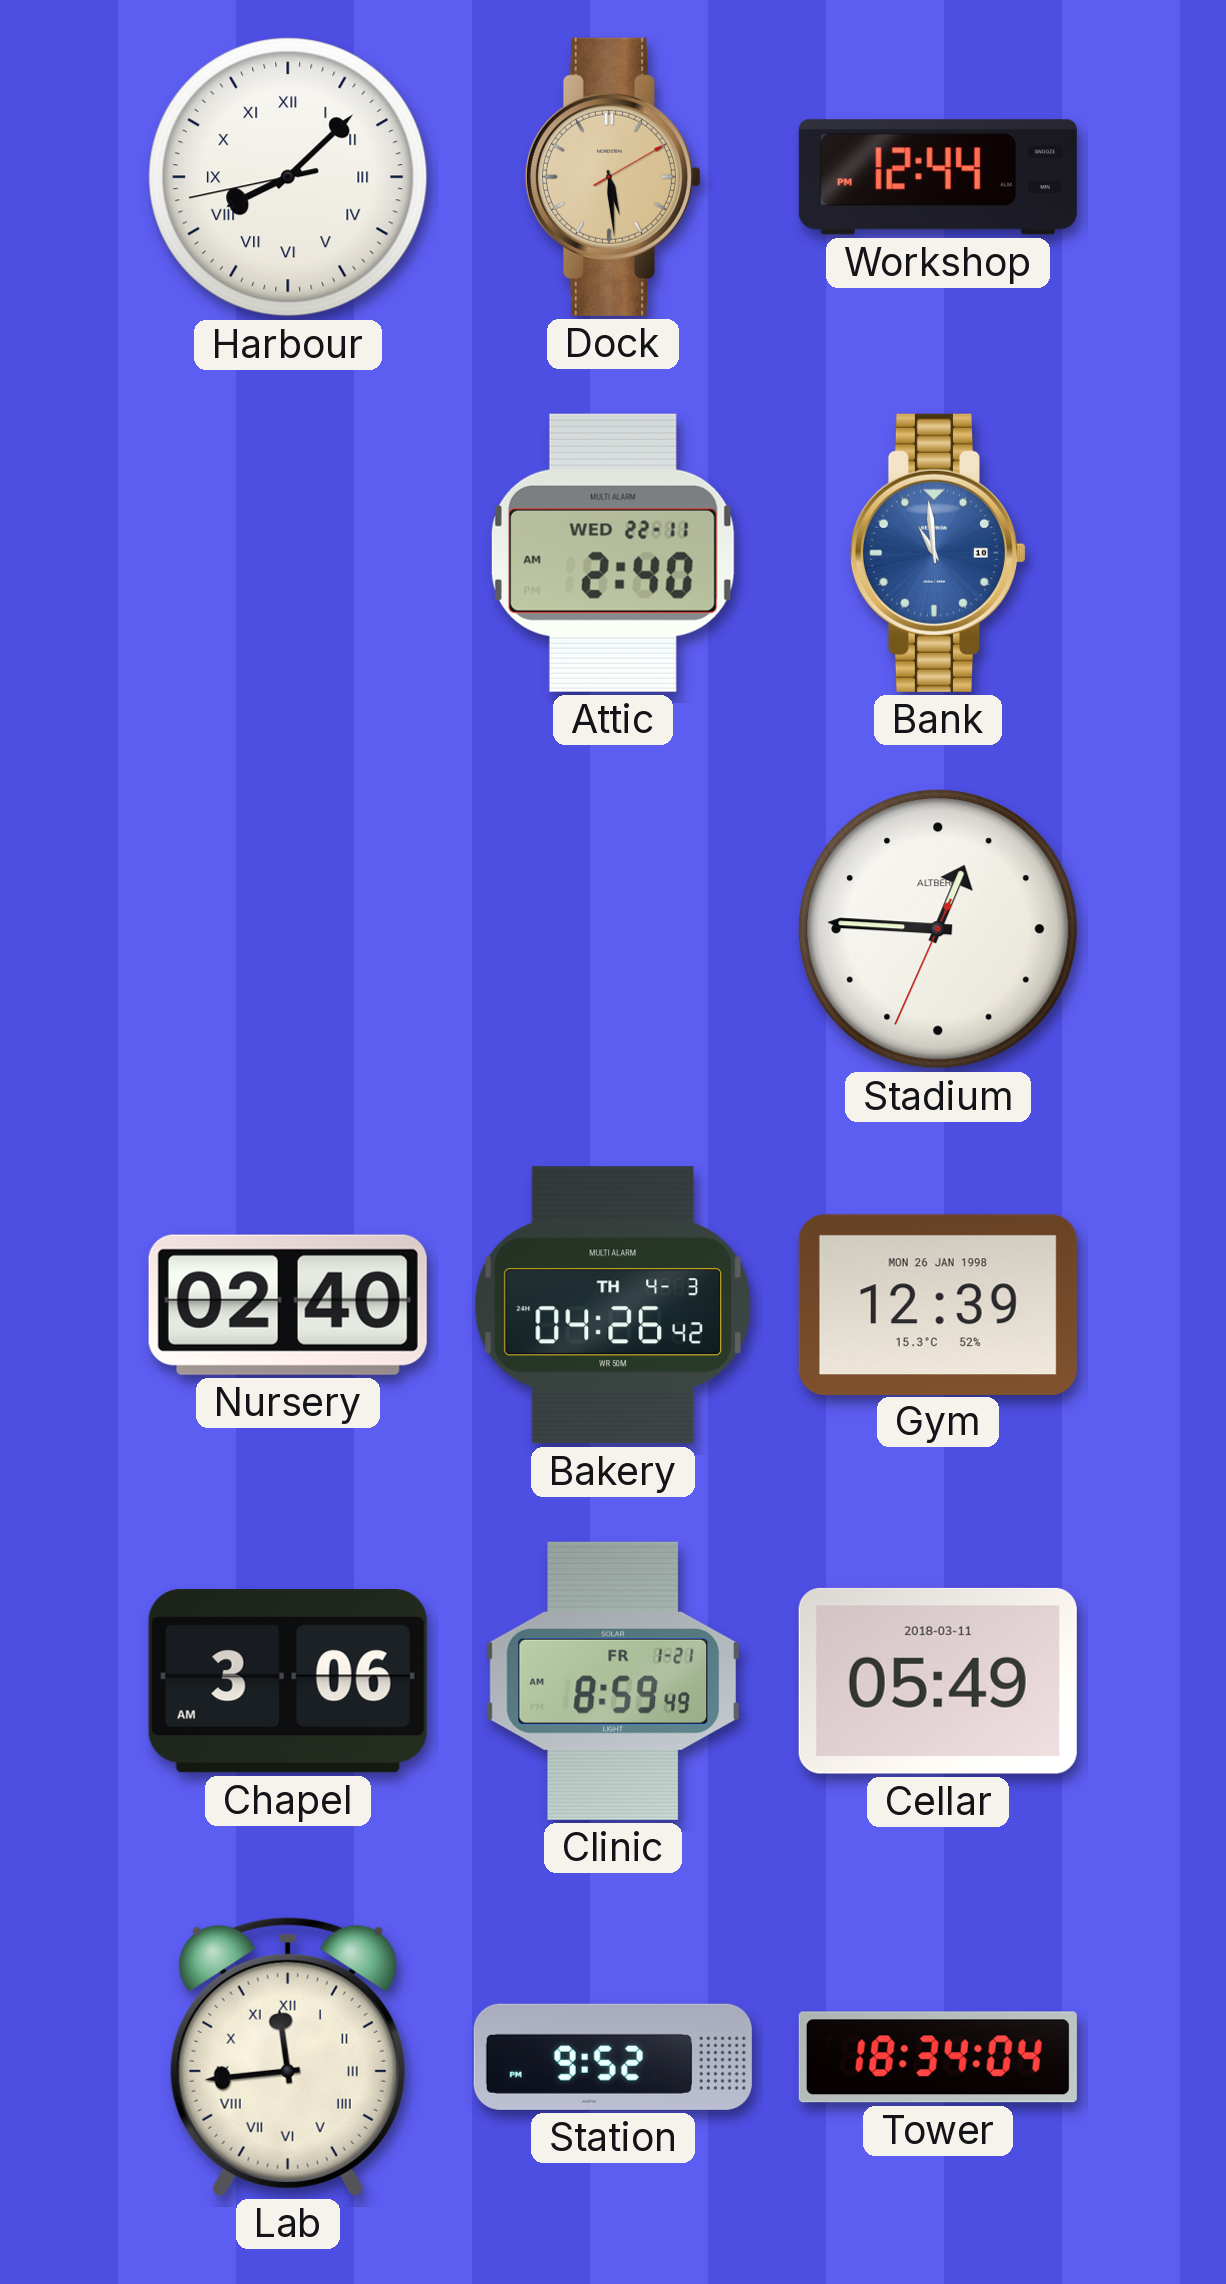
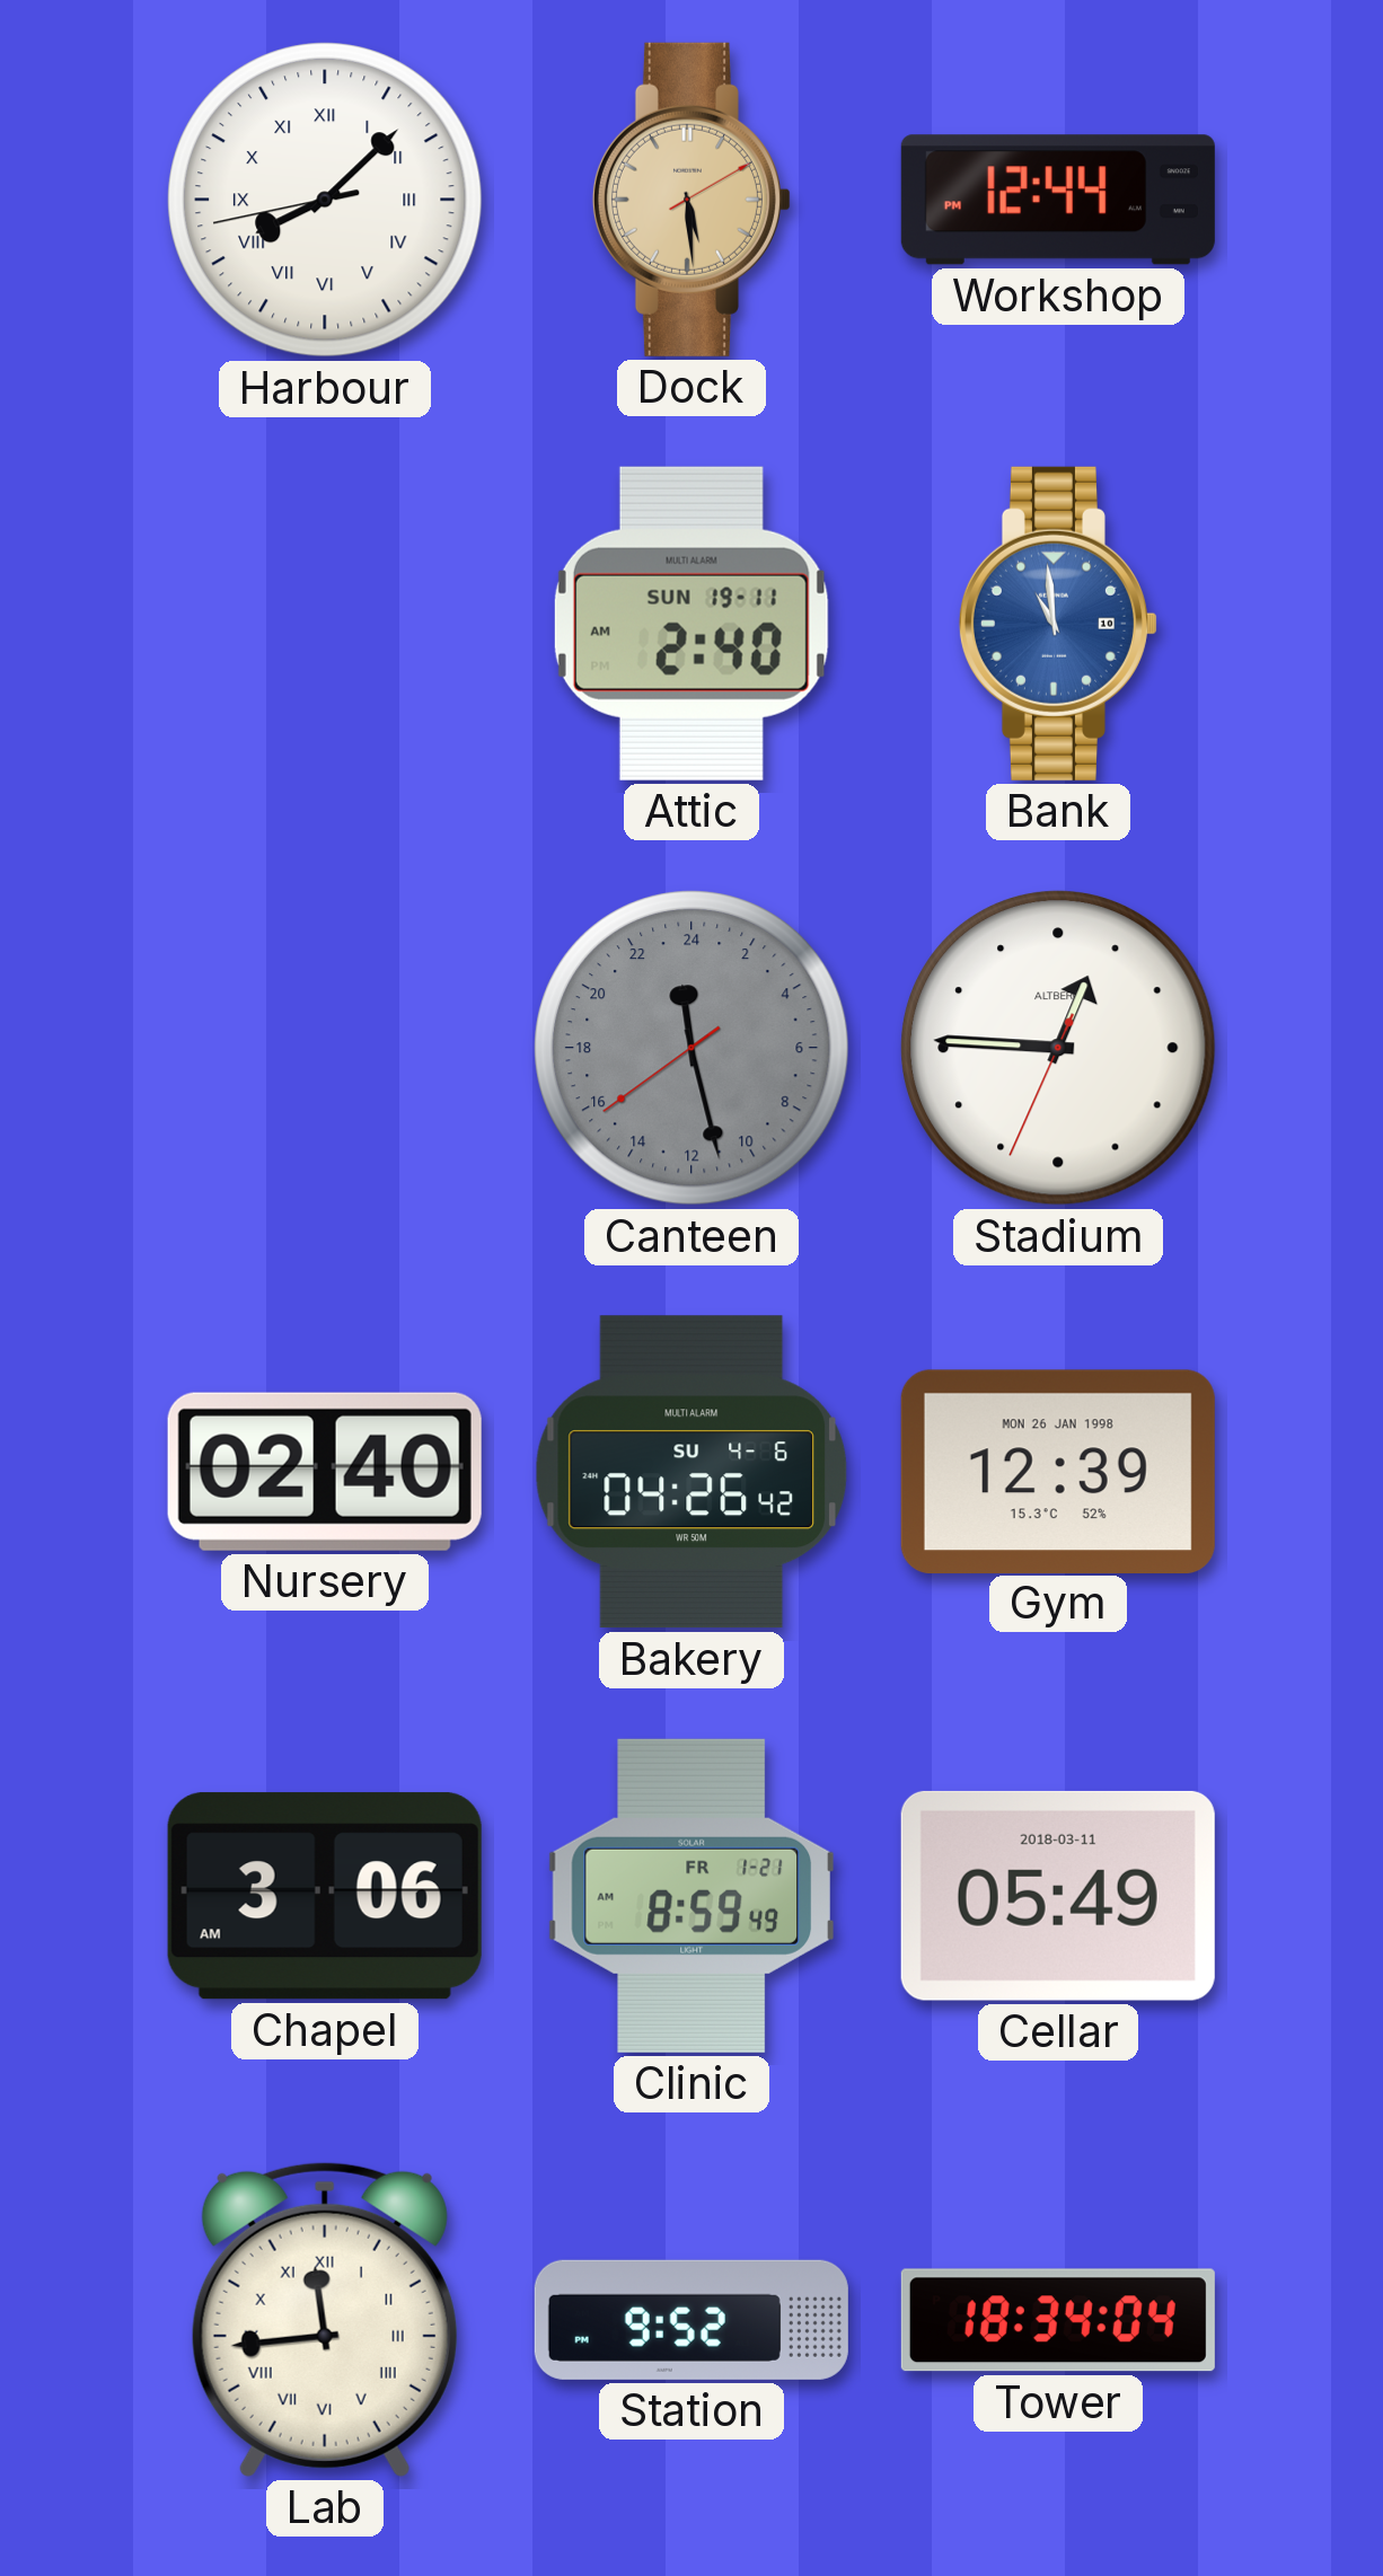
Attic date: WED 22-11 -> SUN 19-11
Canteen: none -> 23:27
Bakery date: TH 4-3 -> SU 4-6
